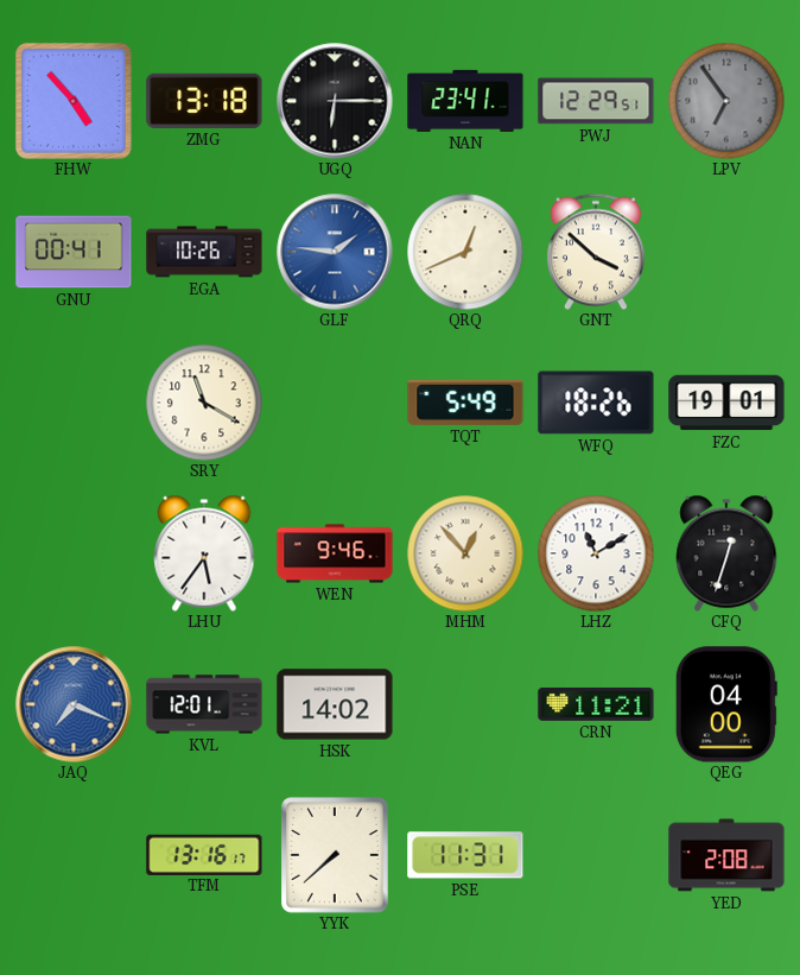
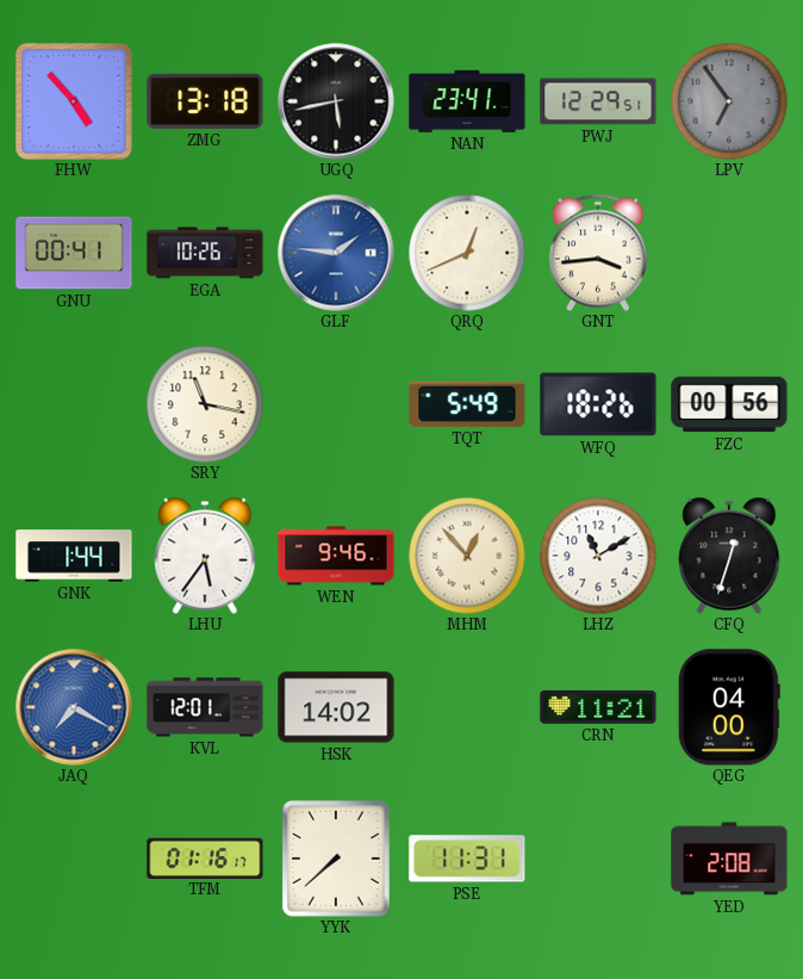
UGQ: 6:15 -> 5:43
GNT: 3:52 -> 3:44
SRY: 11:20 -> 11:17
FZC: 19:01 -> 00:56
GNK: none -> 1:44
JAQ: 7:19 -> 7:20
TFM: 13:16 -> 01:16
